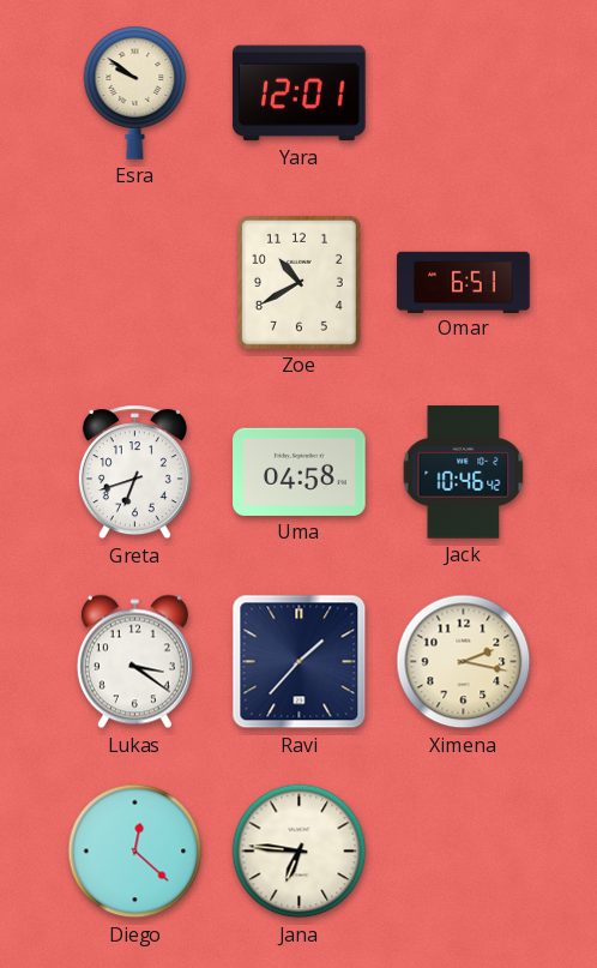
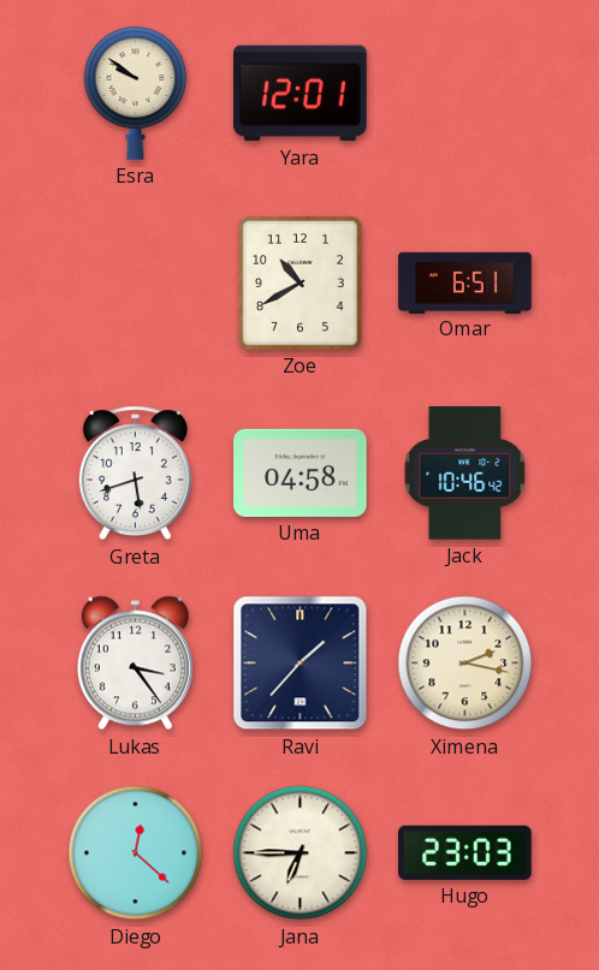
Greta: 6:42 -> 5:42
Lukas: 3:21 -> 3:24
Jana: 6:46 -> 6:45
Hugo: none -> 23:03
